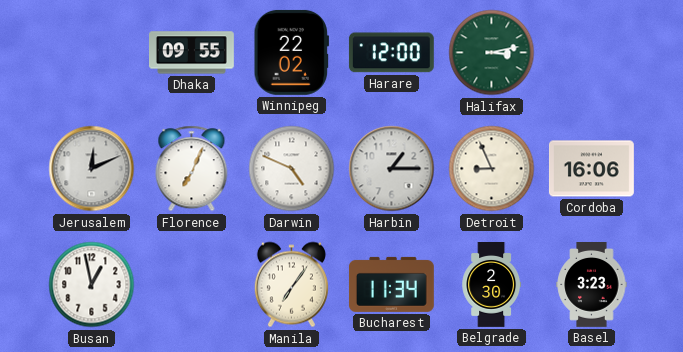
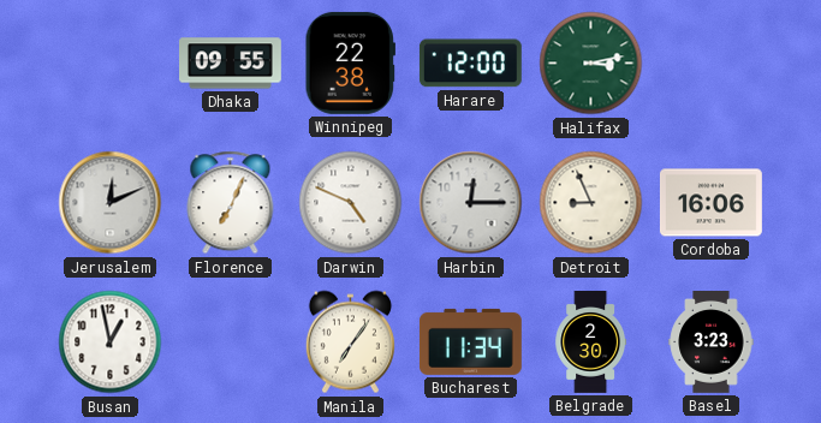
Winnipeg: 22:02 -> 22:38
Harbin: 1:15 -> 12:15
